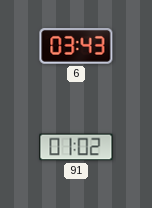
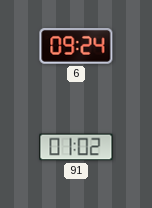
6: 03:43 -> 09:24
